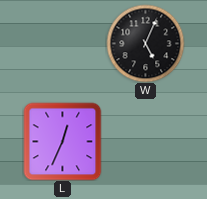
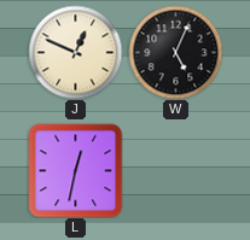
J: none -> 12:49
L: 12:34 -> 12:32
